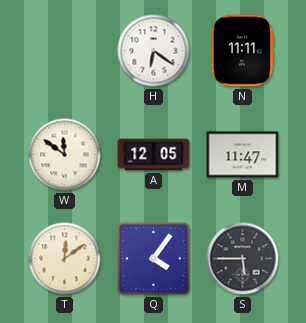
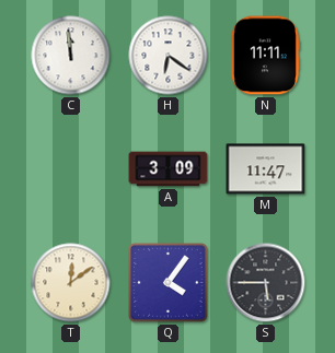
C: none -> 11:59
W: 11:51 -> none
A: 12:05 -> 3:09
